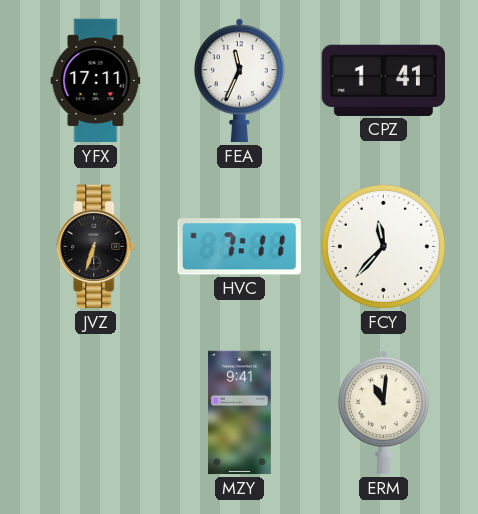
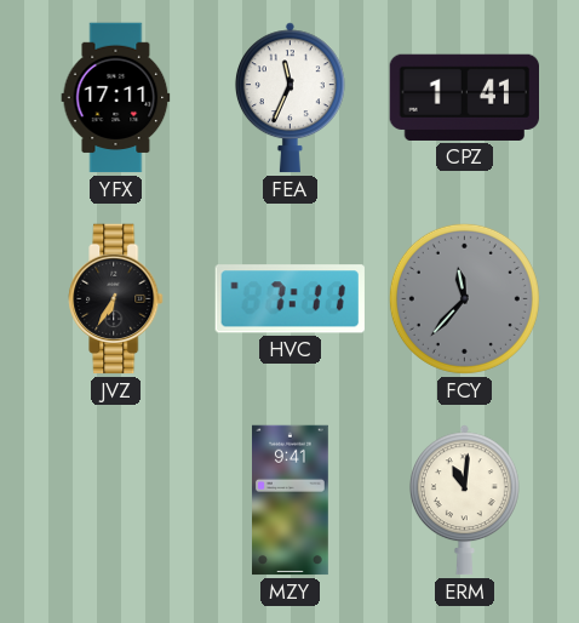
JVZ: 6:33 -> 6:35
FCY dial: white -> grey
